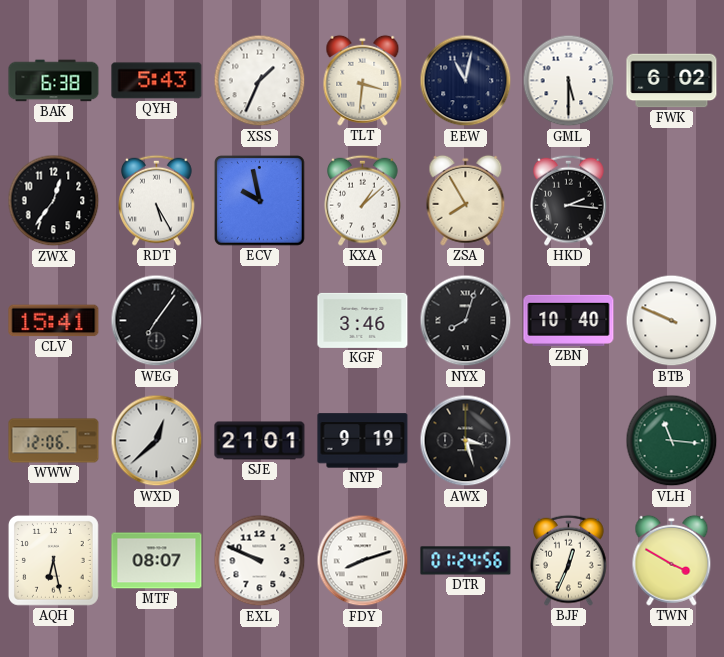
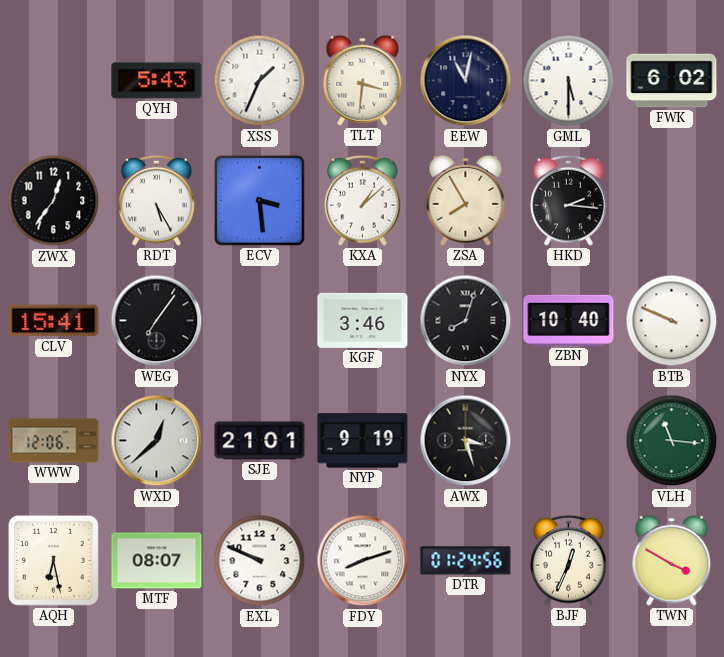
BAK: 6:38 -> none
ECV: 9:58 -> 3:29
